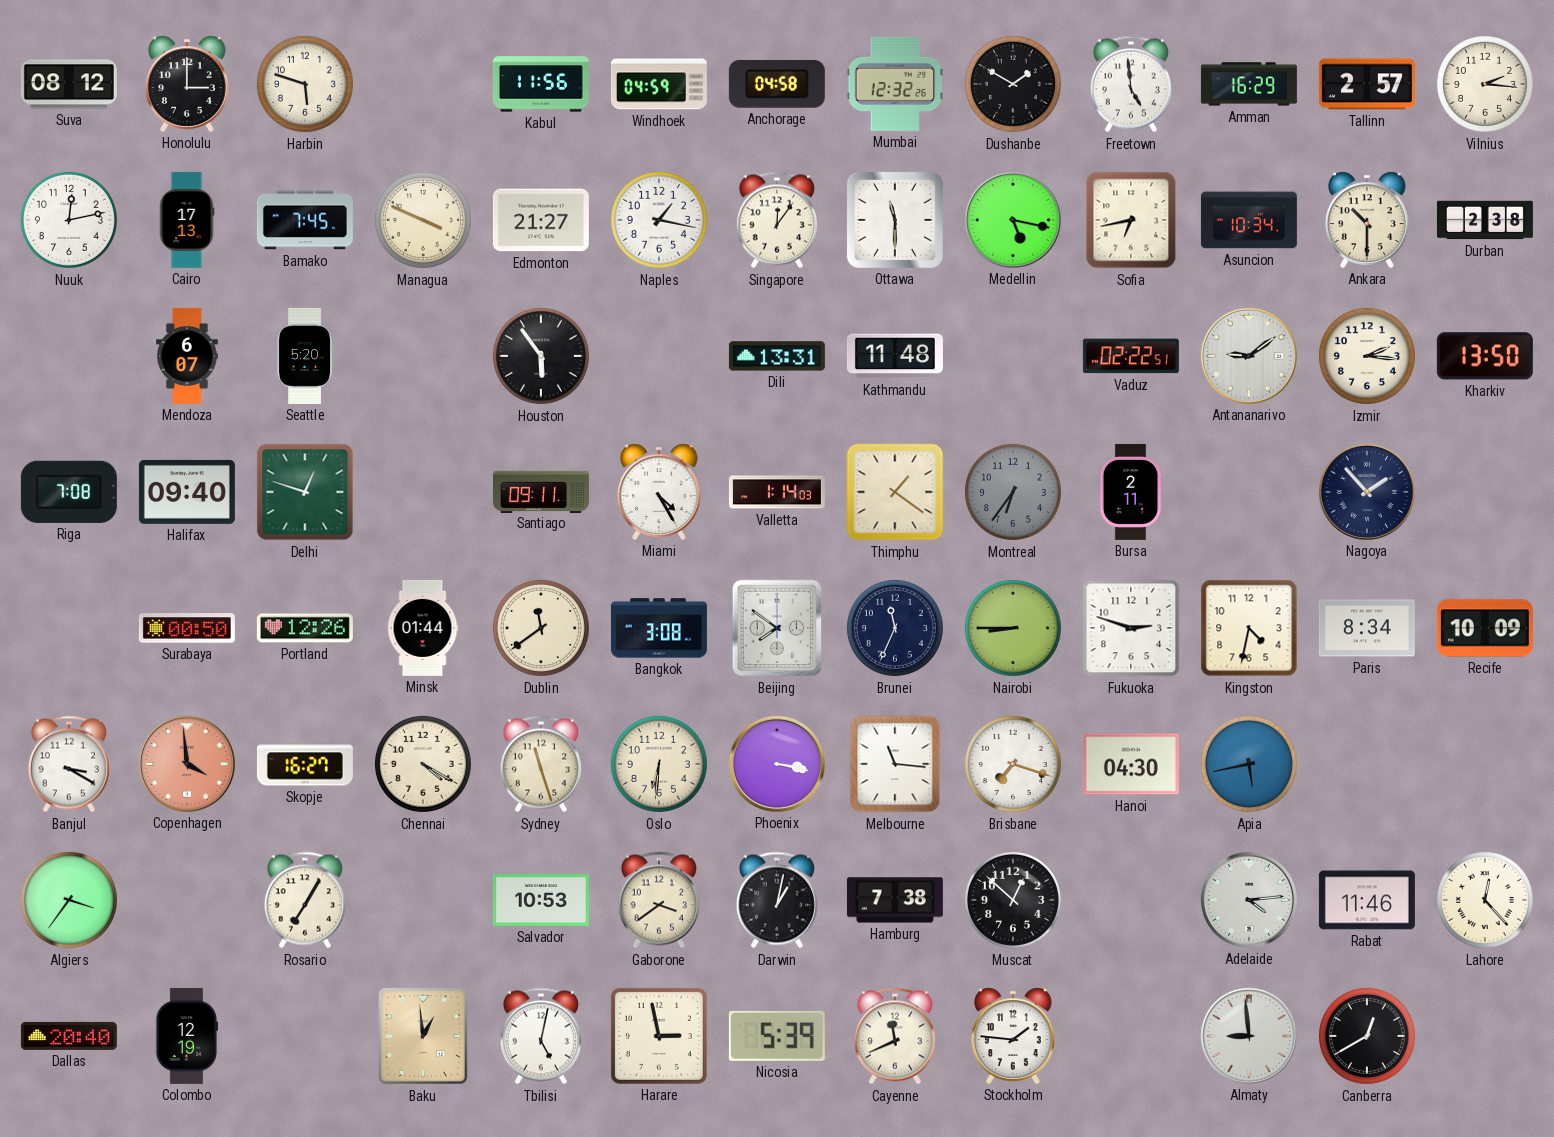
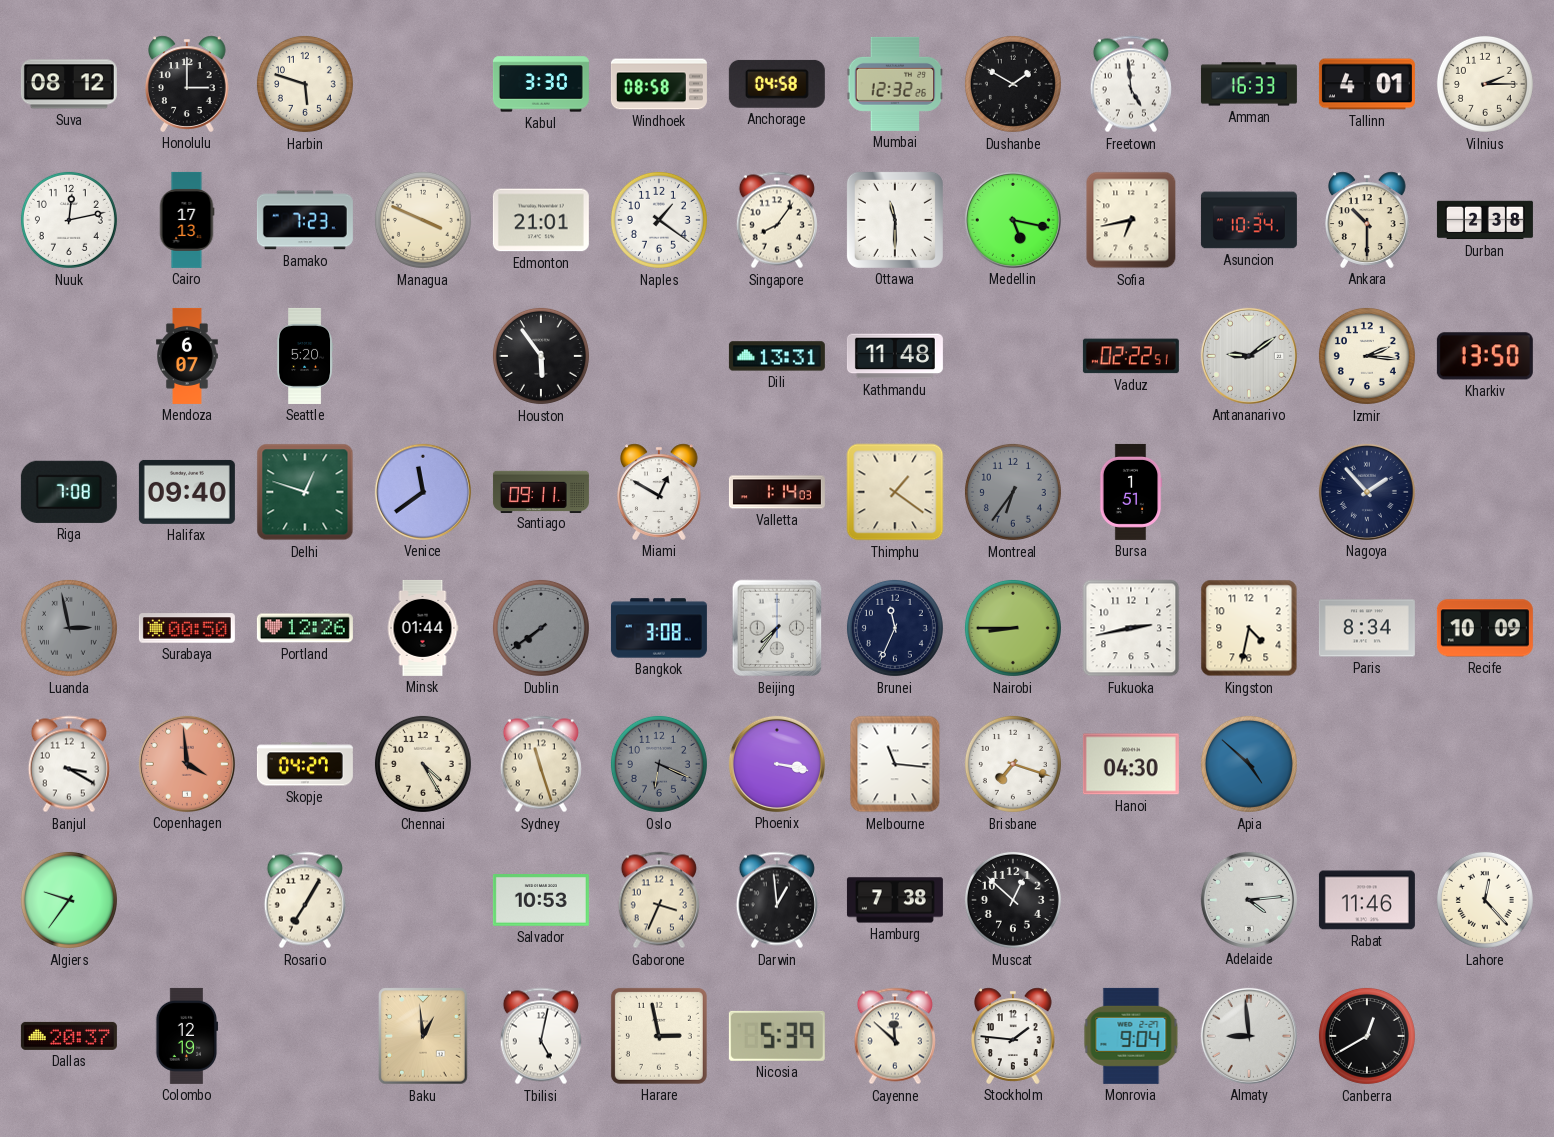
Kabul: 11:56 -> 3:30
Windhoek: 04:59 -> 08:58
Amman: 16:29 -> 16:33
Tallinn: 2:57 -> 4:01
Vilnius: 2:16 -> 2:15
Bamako: 7:45 -> 7:23
Edmonton: 21:27 -> 21:01
Naples: 1:17 -> 1:21
Singapore: 12:06 -> 8:06
Venice: none -> 11:39
Miami: 4:25 -> 12:50
Bursa: 2:11 -> 1:51
Luanda: none -> 2:58
Dublin: 11:39 -> 7:39
Dublin dial: cream -> grey
Beijing: 7:51 -> 7:36
Fukuoka: 2:48 -> 2:43
Skopje: 16:27 -> 04:27
Chennai: 4:20 -> 4:25
Oslo: 6:31 -> 6:19
Oslo dial: cream -> grey
Apia: 5:43 -> 4:52
Algiers: 3:36 -> 9:36
Gaborone: 3:39 -> 3:34
Darwin: 1:02 -> 12:59
Dallas: 20:40 -> 20:37
Cayenne: 11:41 -> 11:52
Monrovia: none -> 9:04
